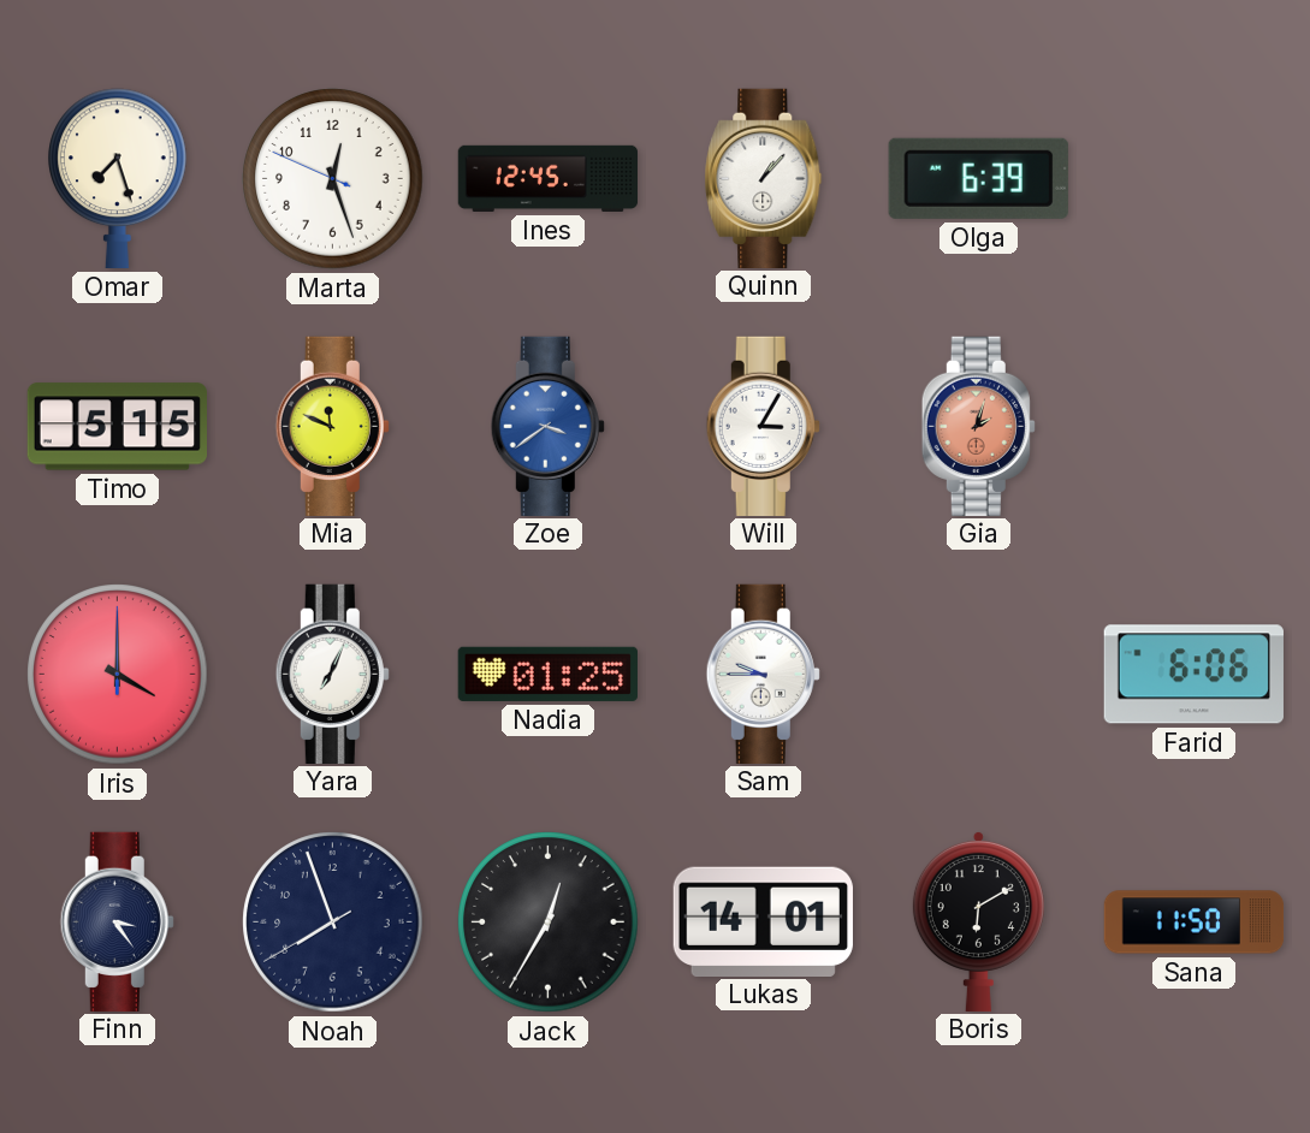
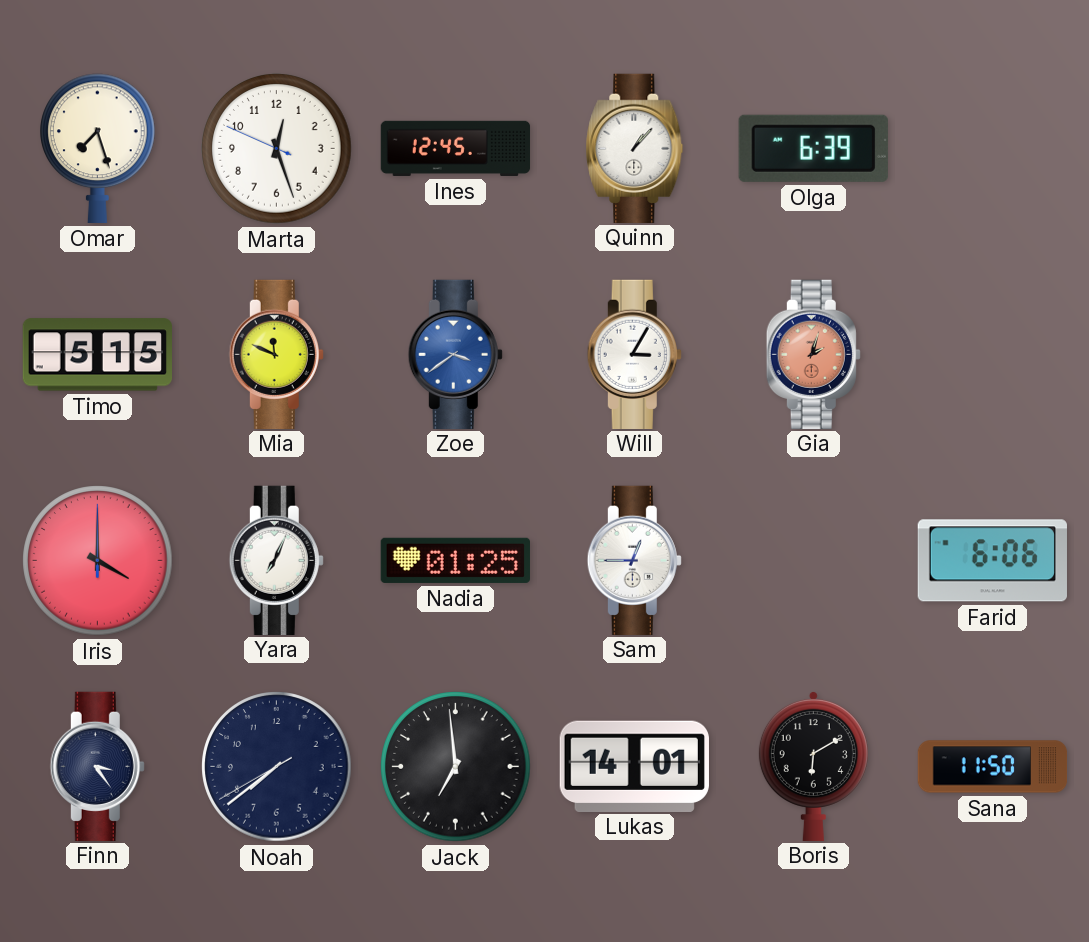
Sam: 9:45 -> 12:45
Noah: 7:56 -> 7:38
Jack: 12:35 -> 6:59
